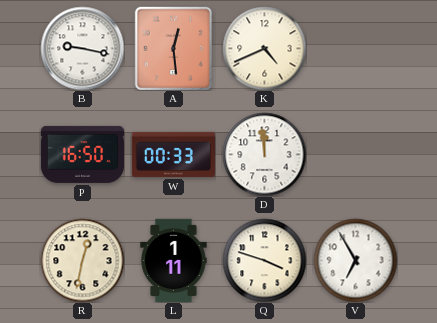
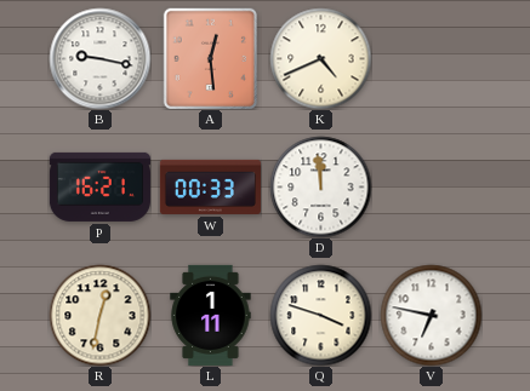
P: 16:50 -> 16:21
V: 6:55 -> 6:47
